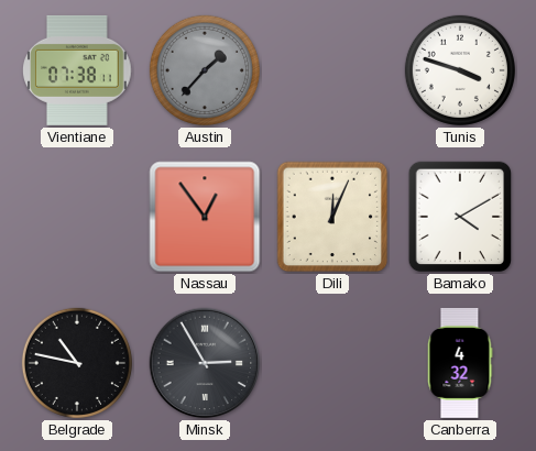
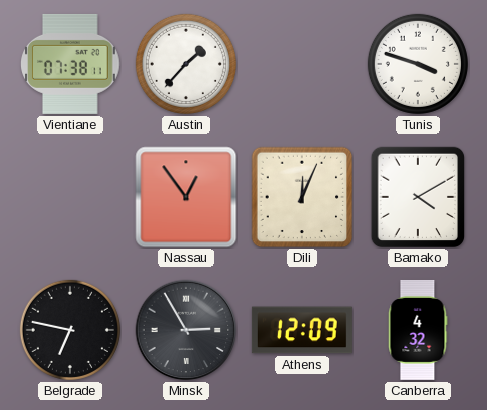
Austin dial: grey -> white
Belgrade: 10:47 -> 6:47
Athens: none -> 12:09
